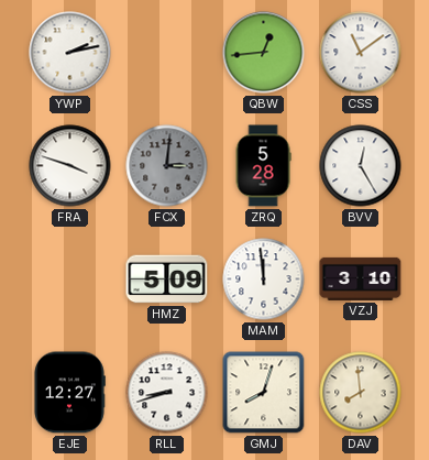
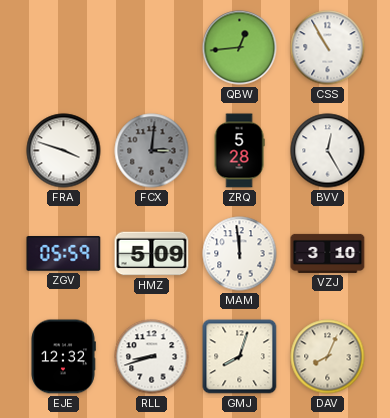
YWP: 2:13 -> none
CSS: 11:09 -> 10:55
ZGV: none -> 05:59
EJE: 12:27 -> 12:32
DAV: 7:59 -> 8:04
